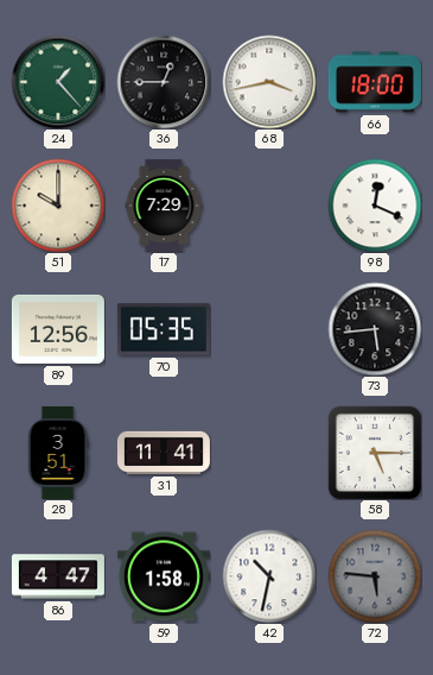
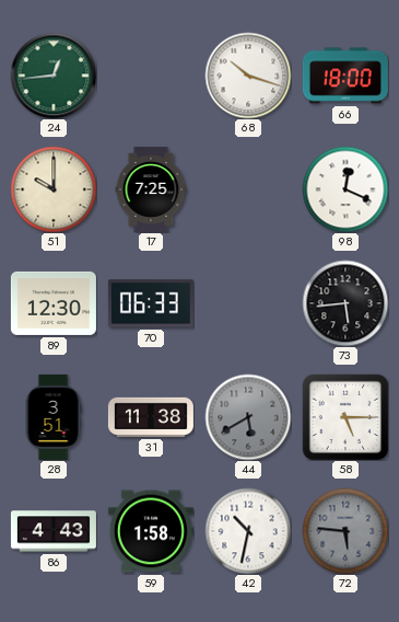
24: 1:23 -> 12:44
36: 12:45 -> none
68: 3:43 -> 10:18
17: 7:29 -> 7:25
89: 12:56 -> 12:30
70: 05:35 -> 06:33
31: 11:41 -> 11:38
44: none -> 5:40
86: 4:47 -> 4:43
